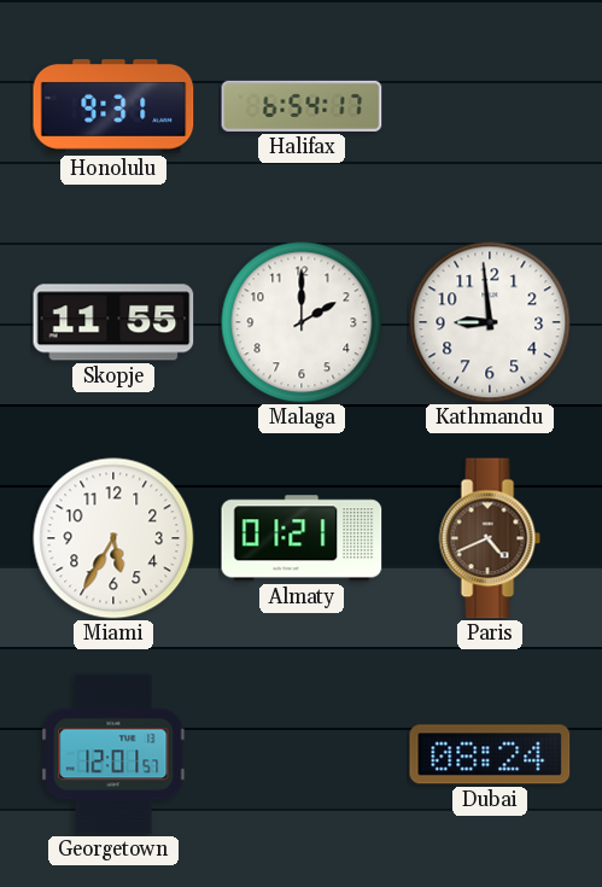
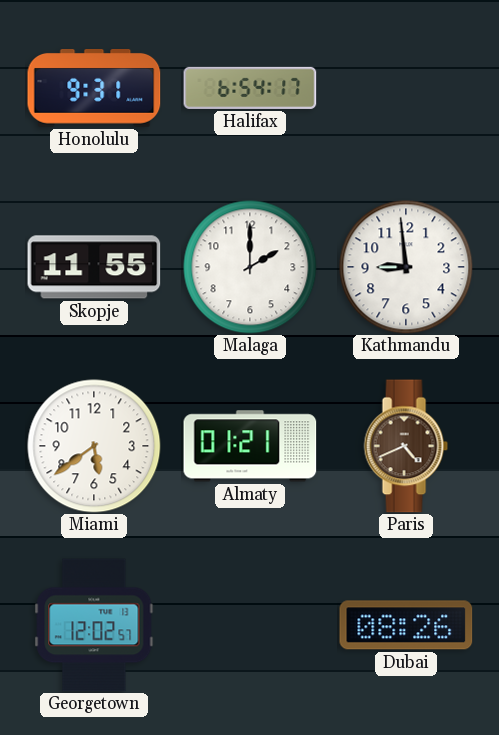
Miami: 5:35 -> 5:39
Georgetown: 12:01 -> 12:02
Dubai: 08:24 -> 08:26
